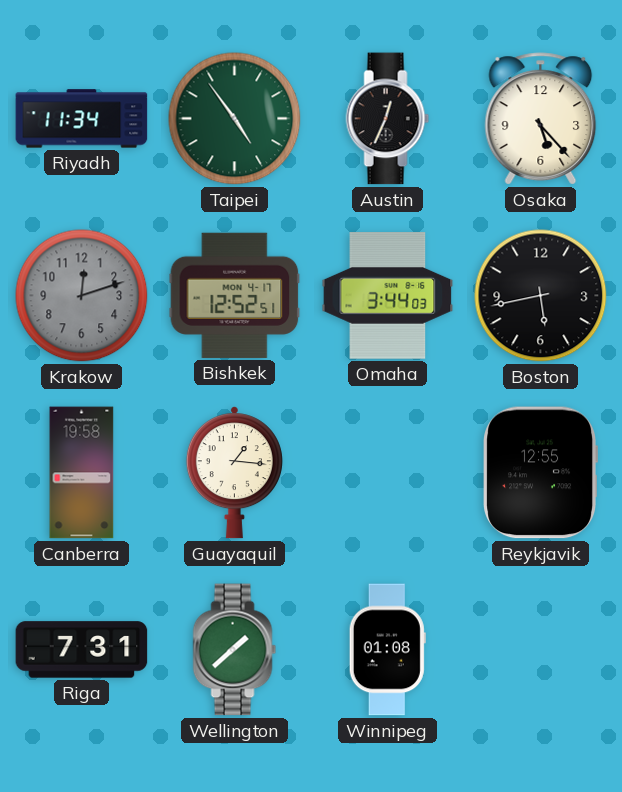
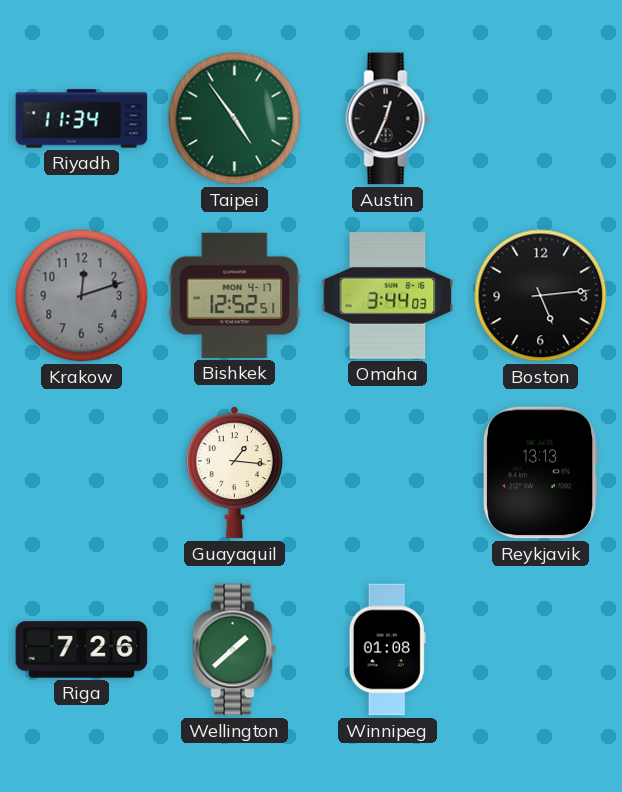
Osaka: 5:23 -> none
Boston: 5:43 -> 5:14
Canberra: 19:58 -> none
Reykjavik: 12:55 -> 13:13
Riga: 7:31 -> 7:26
